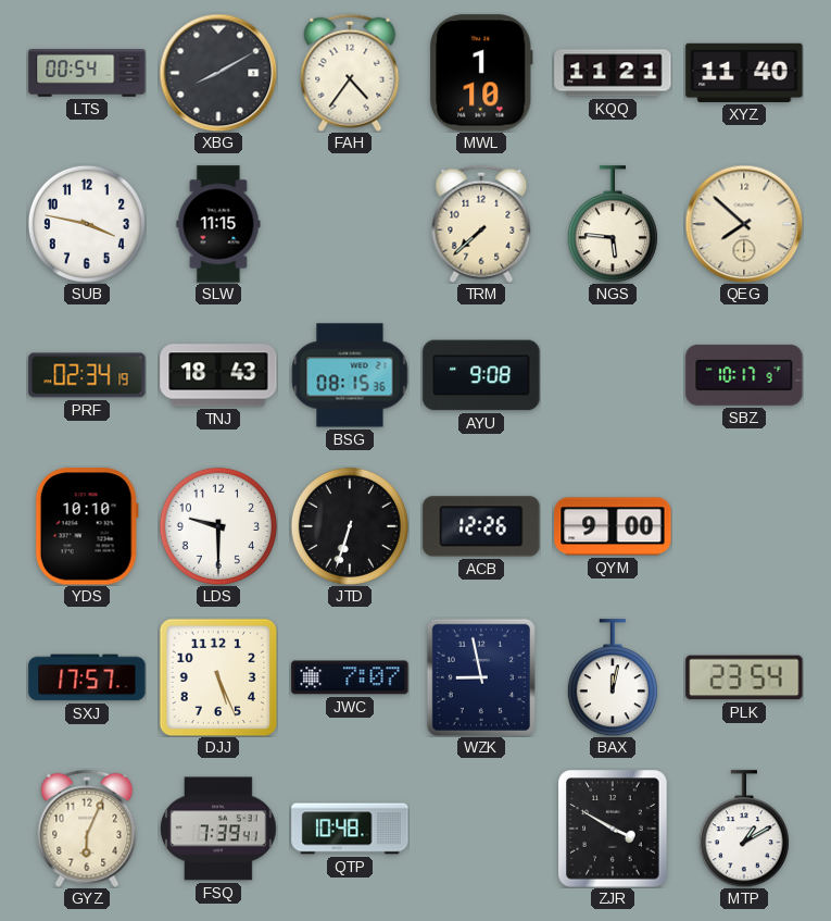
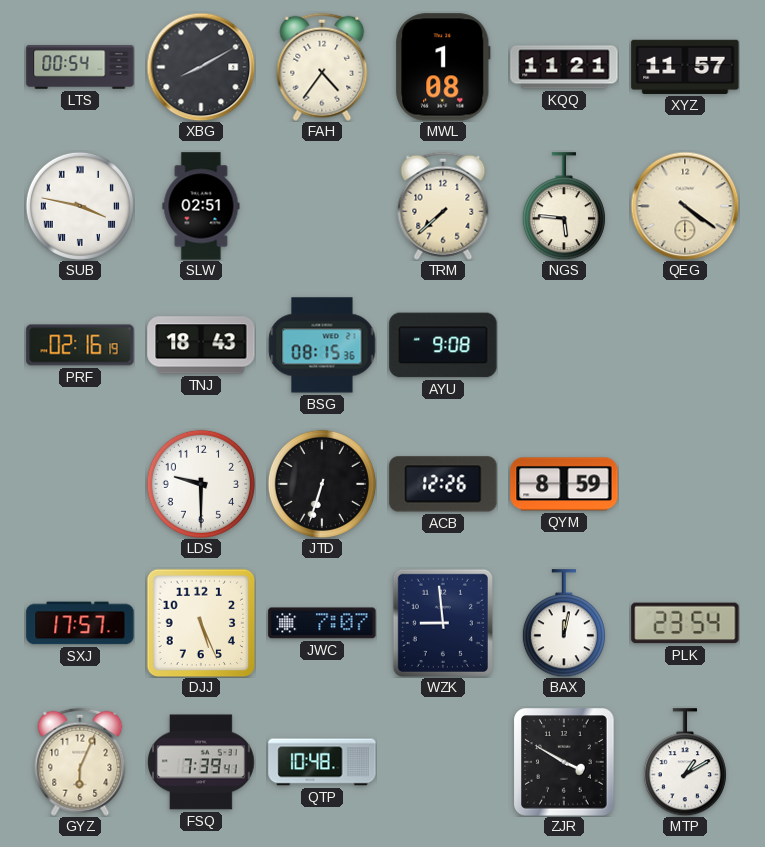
MWL: 1:10 -> 1:08
XYZ: 11:40 -> 11:57
SUB numerals: Arabic -> Roman
SLW: 11:15 -> 02:51
QEG: 7:52 -> 4:21
PRF: 02:34 -> 02:16
SBZ: 10:17 -> none
YDS: 10:10 -> none
QYM: 9:00 -> 8:59
WZK: 8:58 -> 8:59
